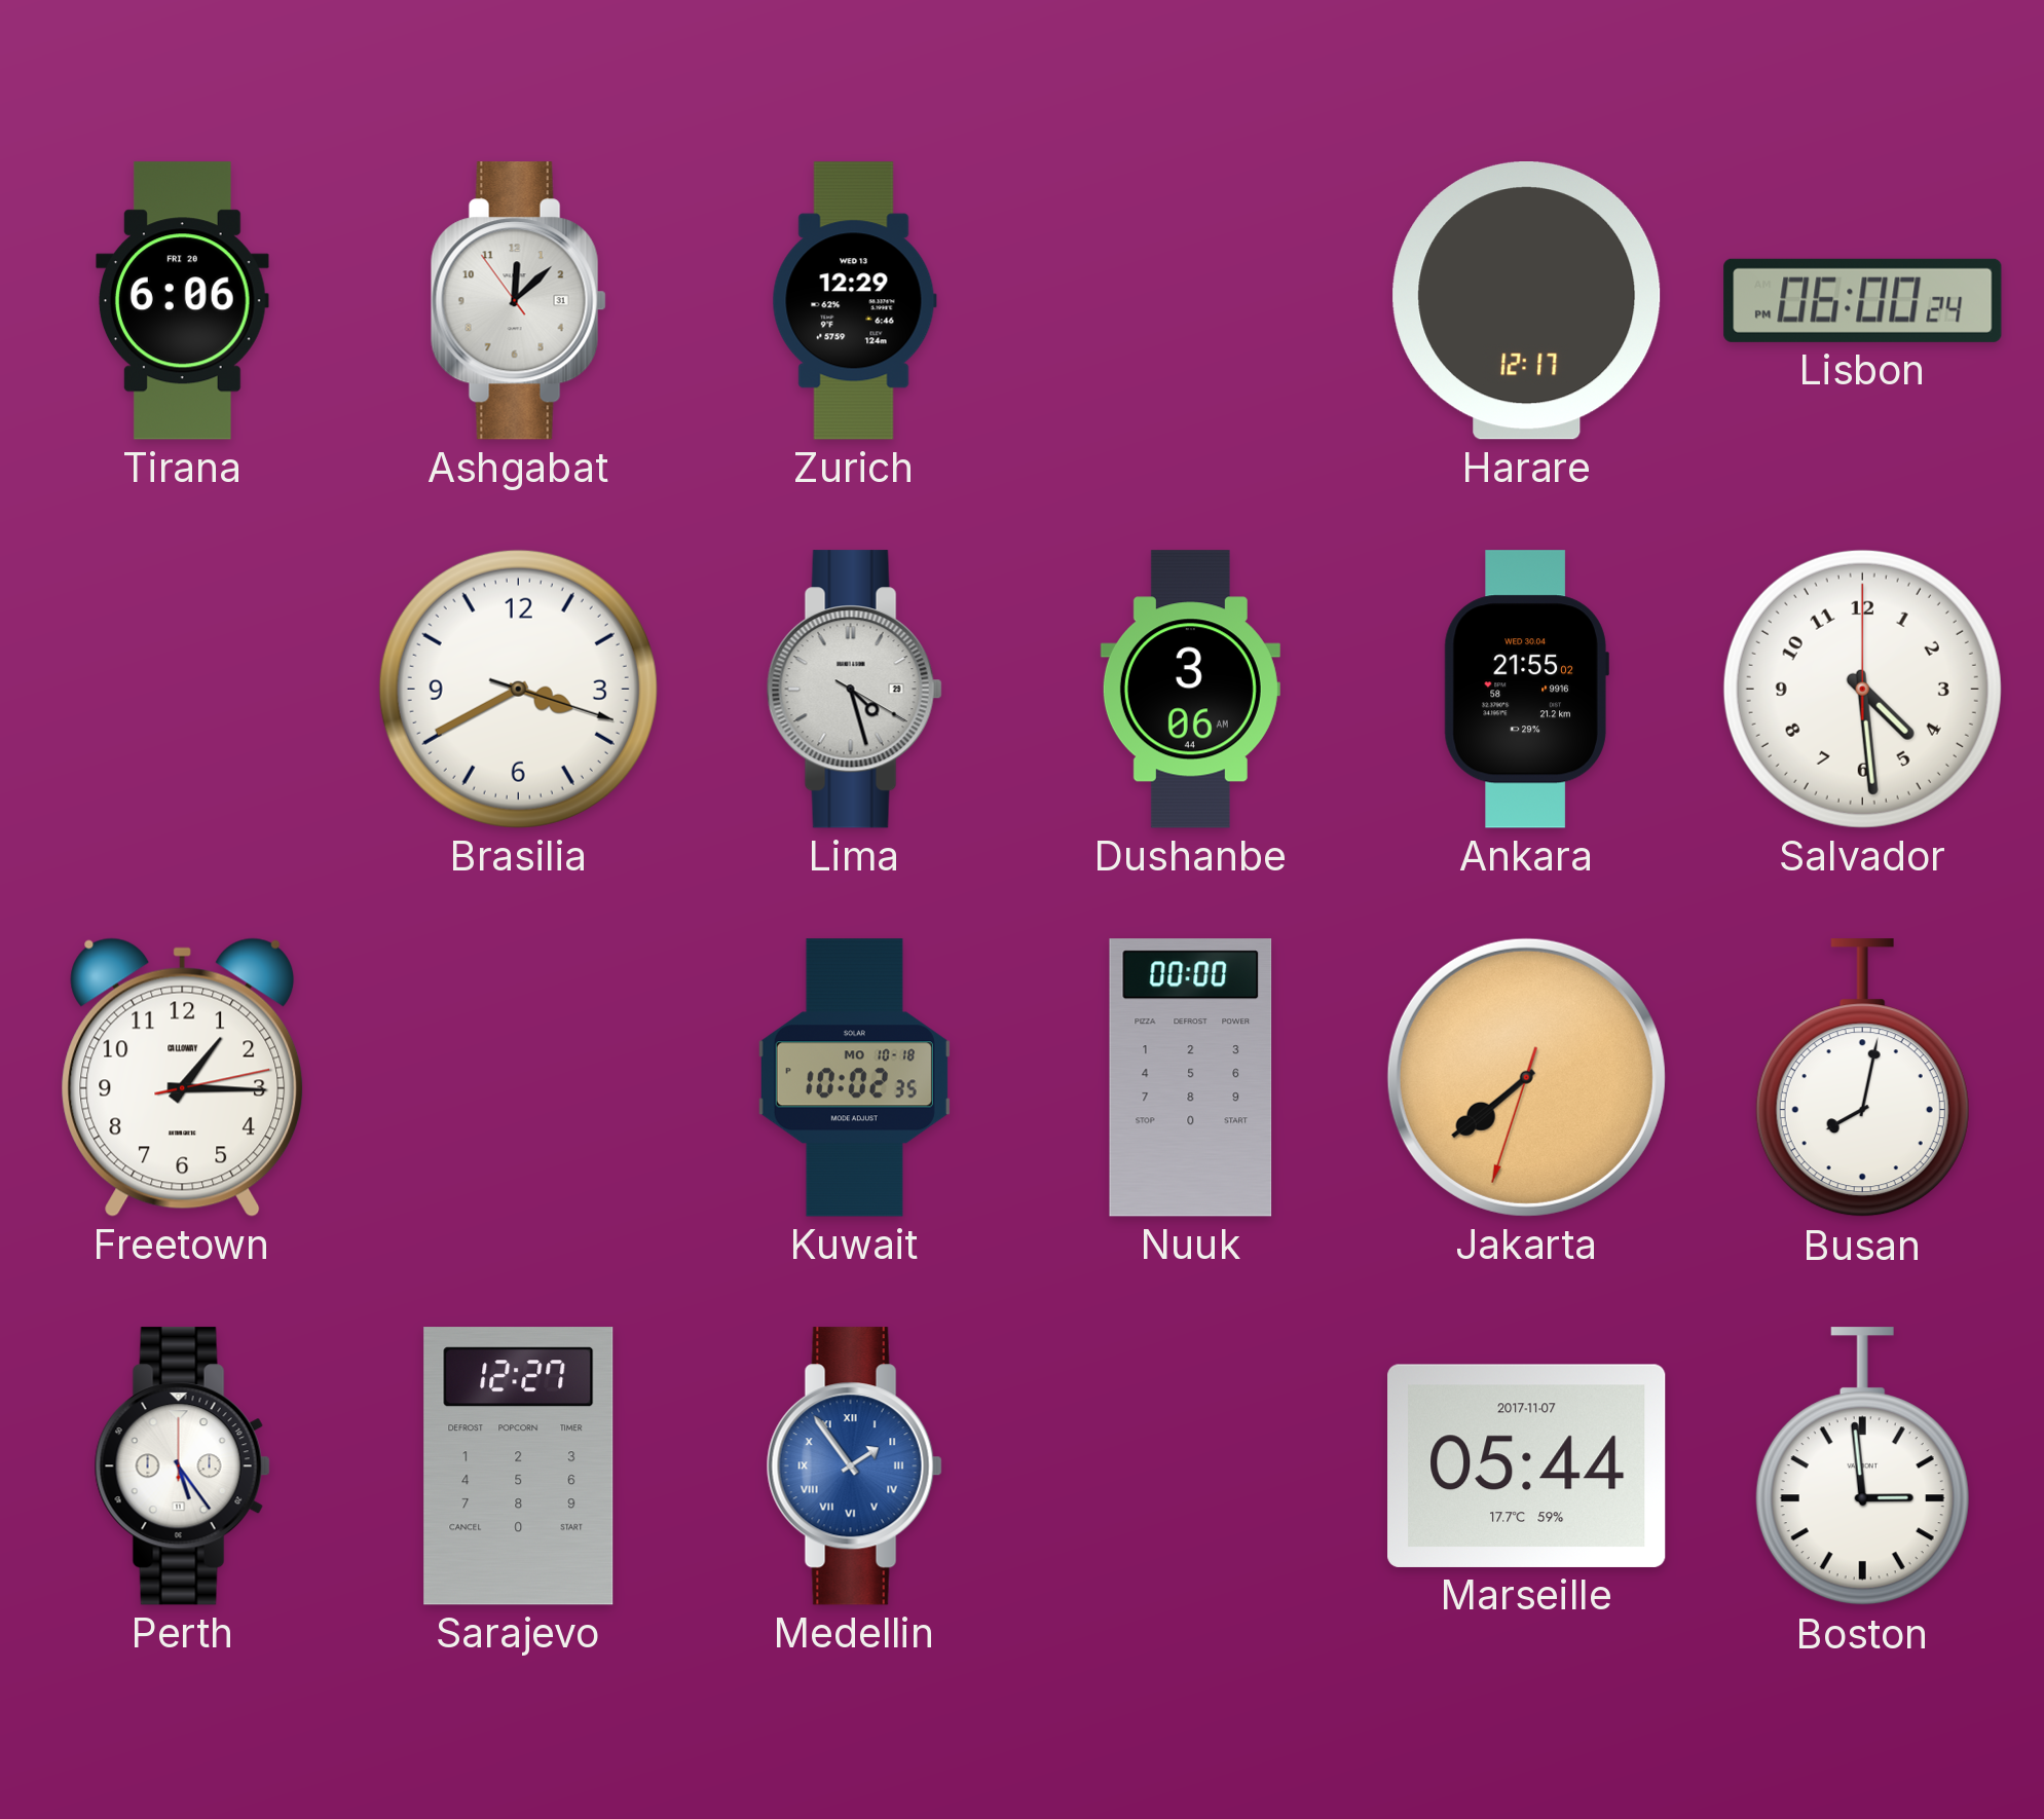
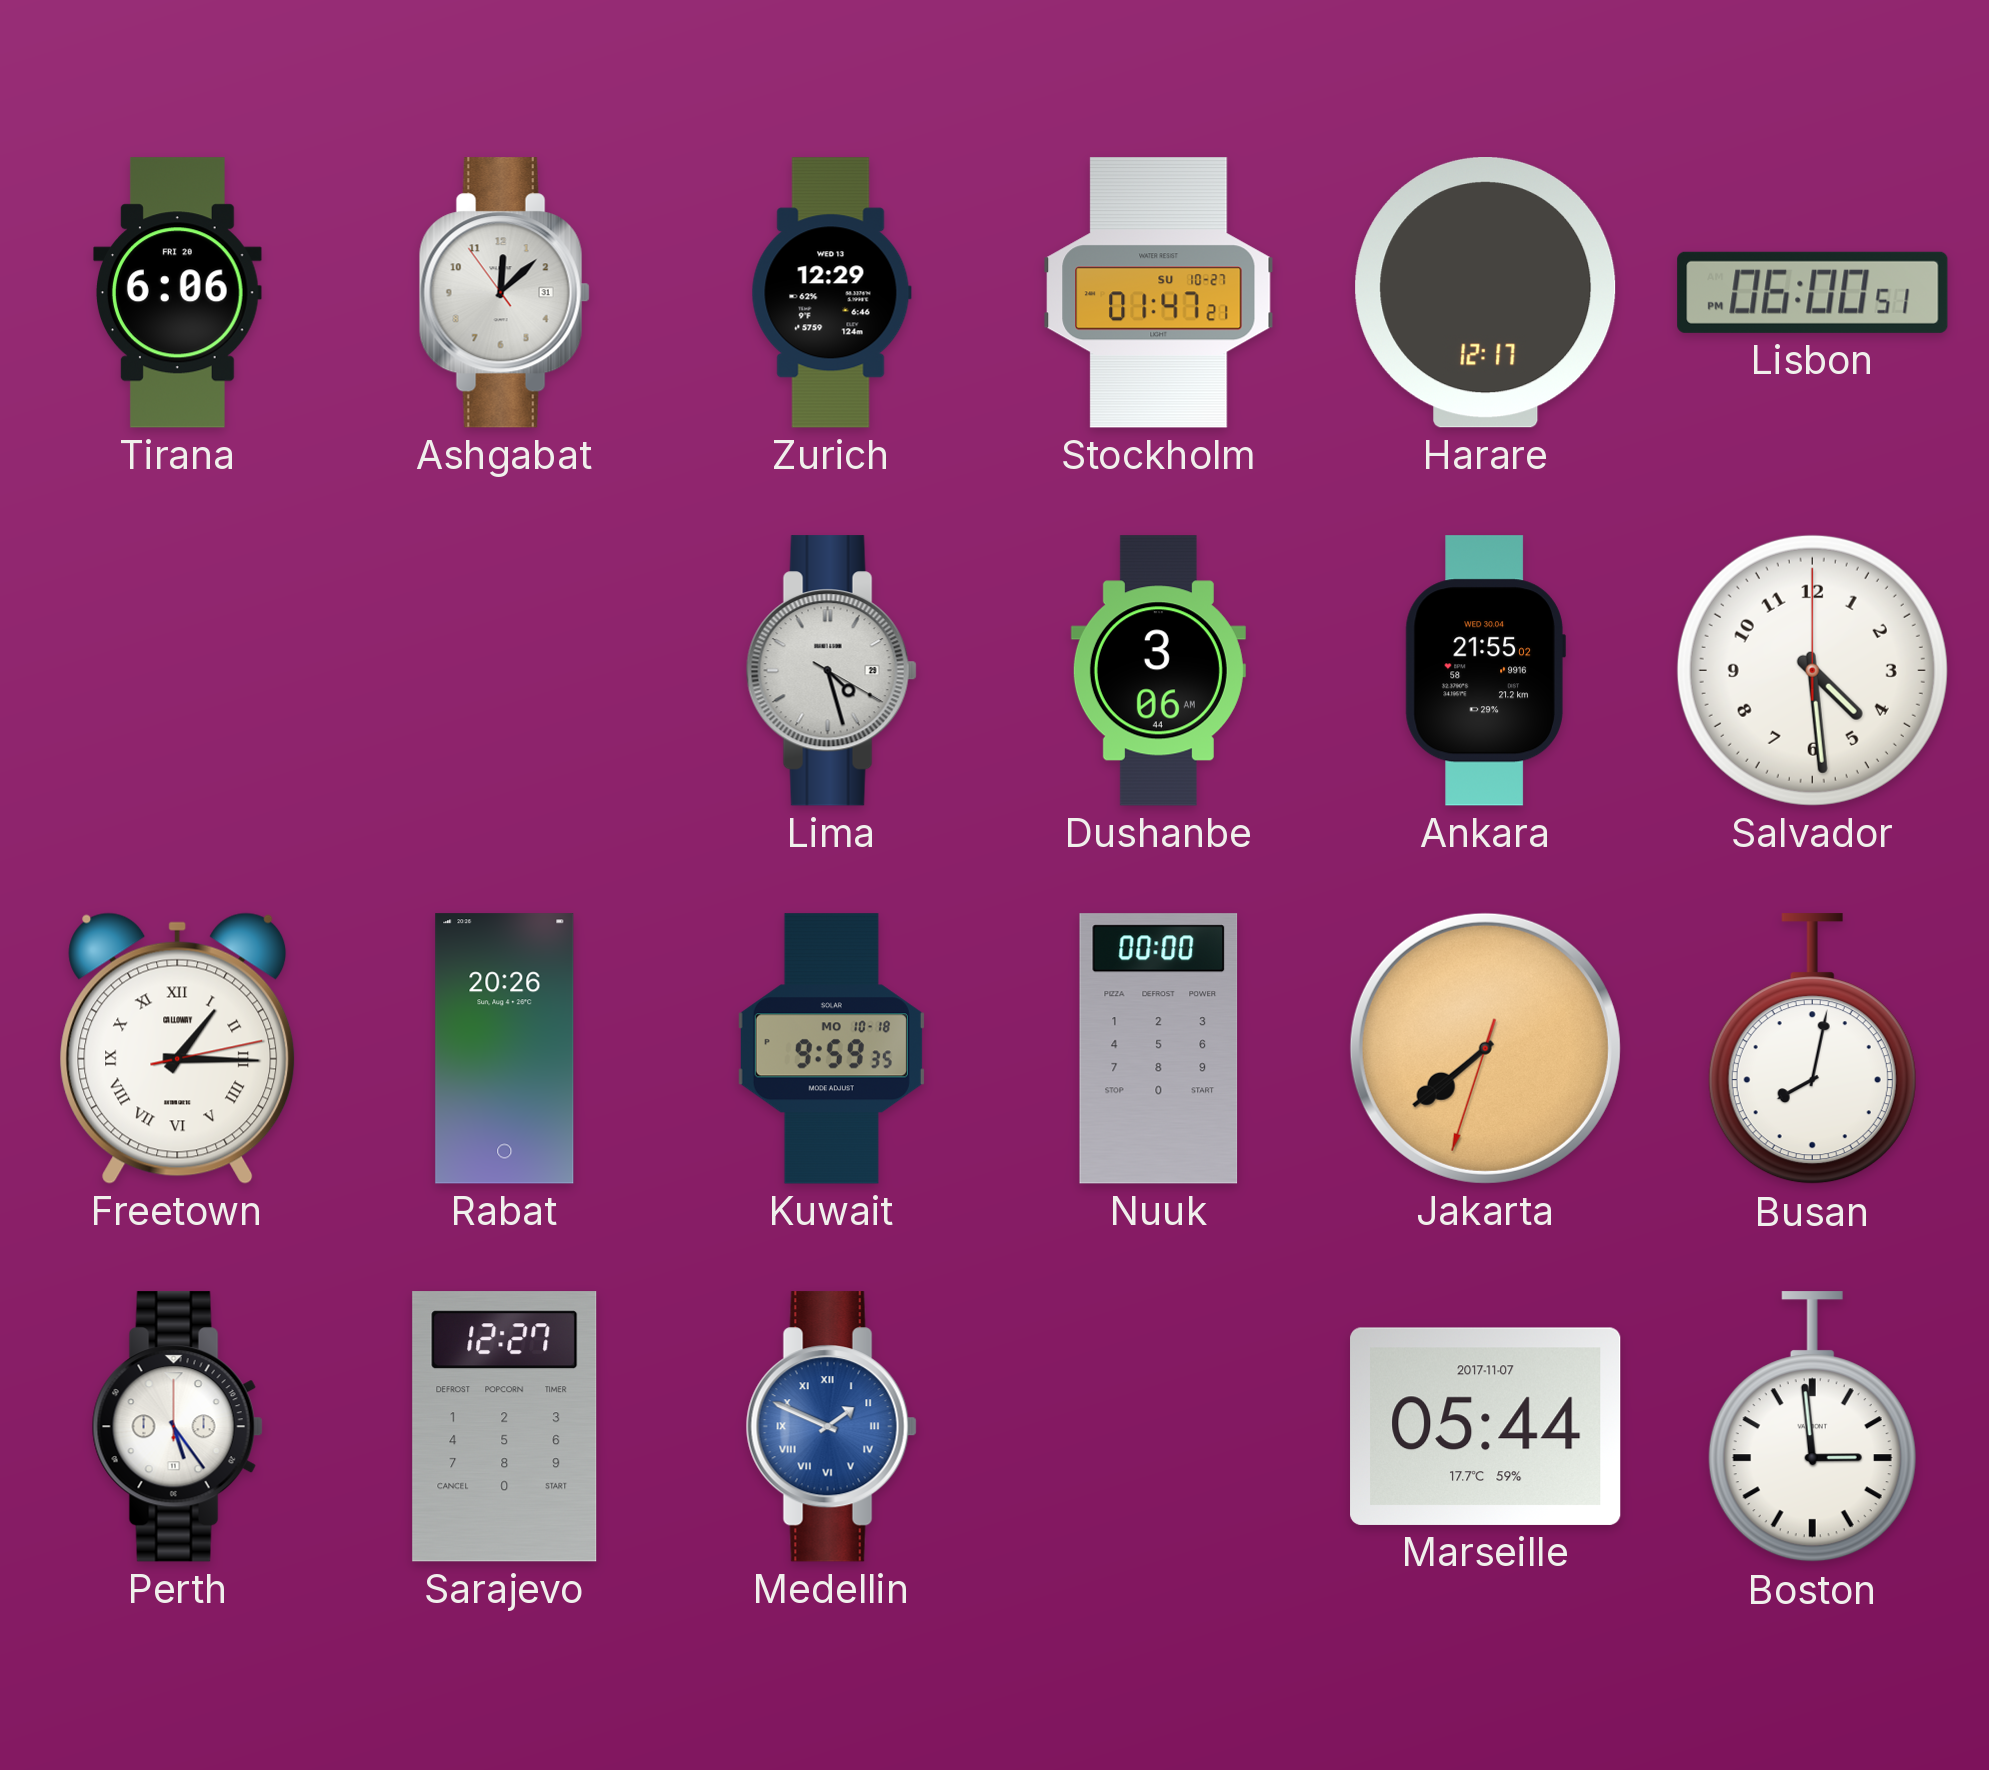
Stockholm: none -> 01:47
Lisbon: 06:00:24 PM -> 06:00:51 PM
Brasilia: 3:40 -> none
Freetown numerals: Arabic -> Roman
Rabat: none -> 20:26
Kuwait: 10:02 -> 9:59
Medellin: 1:54 -> 1:49
